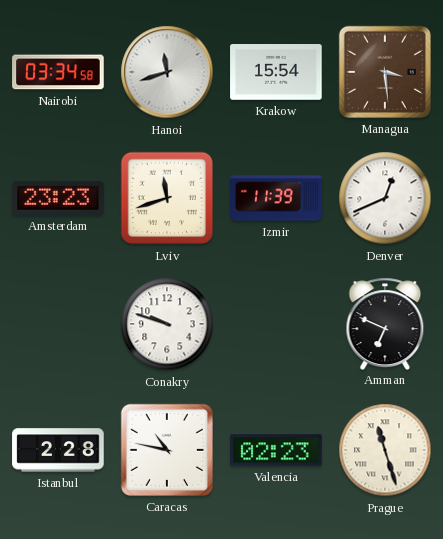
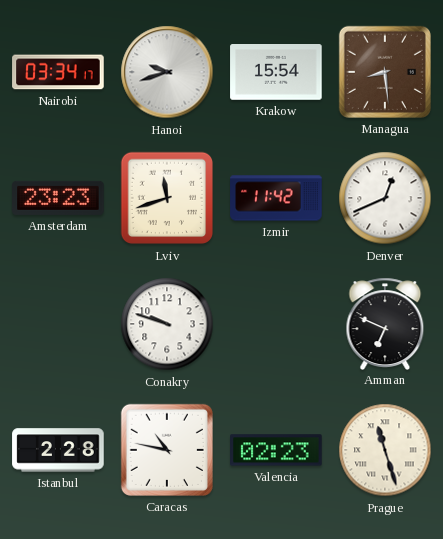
Nairobi: 03:34:58 -> 03:34:17
Hanoi: 11:42 -> 9:42
Managua: 3:29 -> 8:29
Izmir: 11:39 -> 11:42
